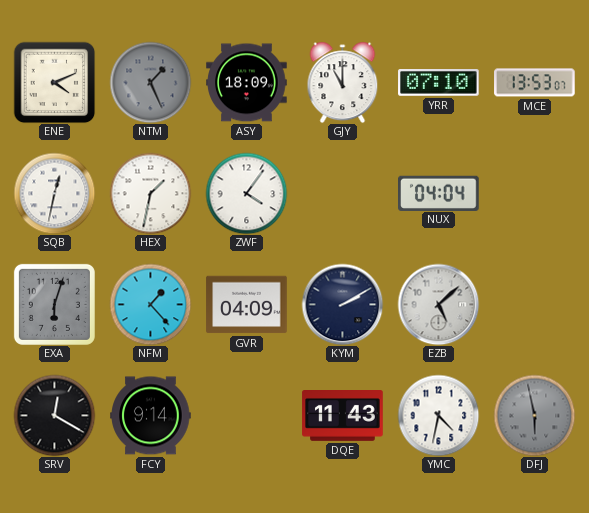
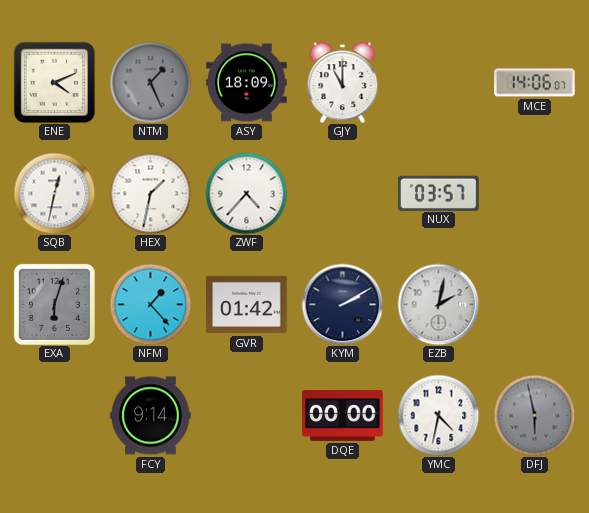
YRR: 07:10 -> none
MCE: 13:53 -> 14:06
ZWF: 4:06 -> 4:37
NUX: 04:04 -> 03:57
GVR: 04:09 -> 01:42
EZB: 5:08 -> 2:02
SRV: 12:20 -> none
DQE: 11:43 -> 00:00
